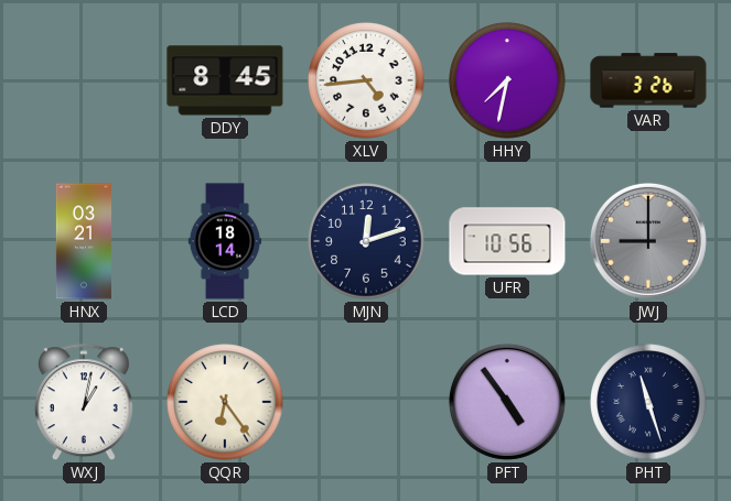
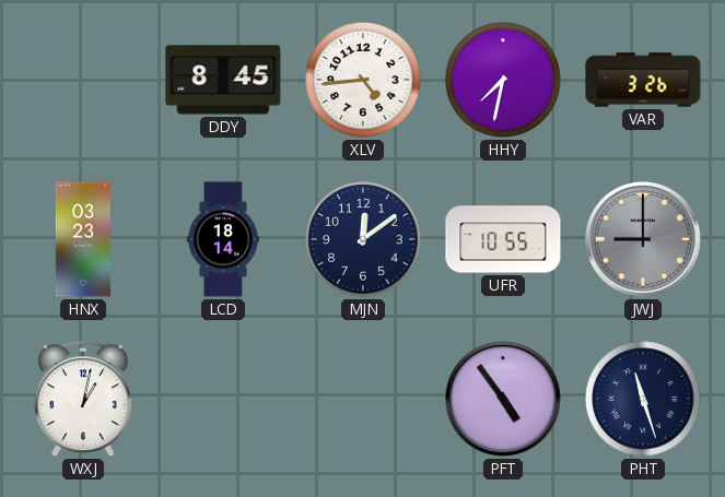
HNX: 03:21 -> 03:23
MJN: 12:12 -> 12:09
UFR: 10:56 -> 10:55
QQR: 6:24 -> none
